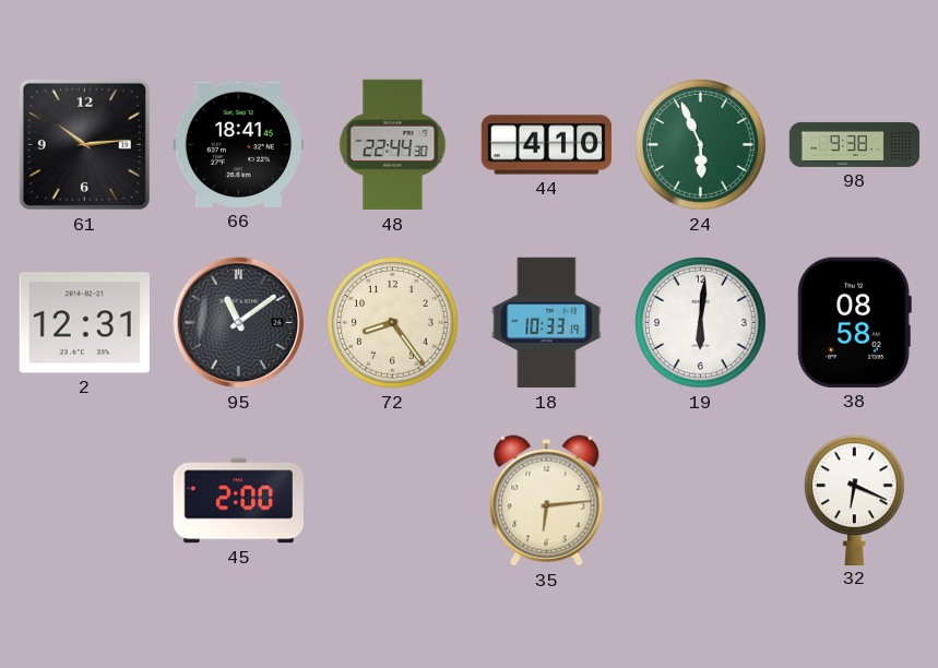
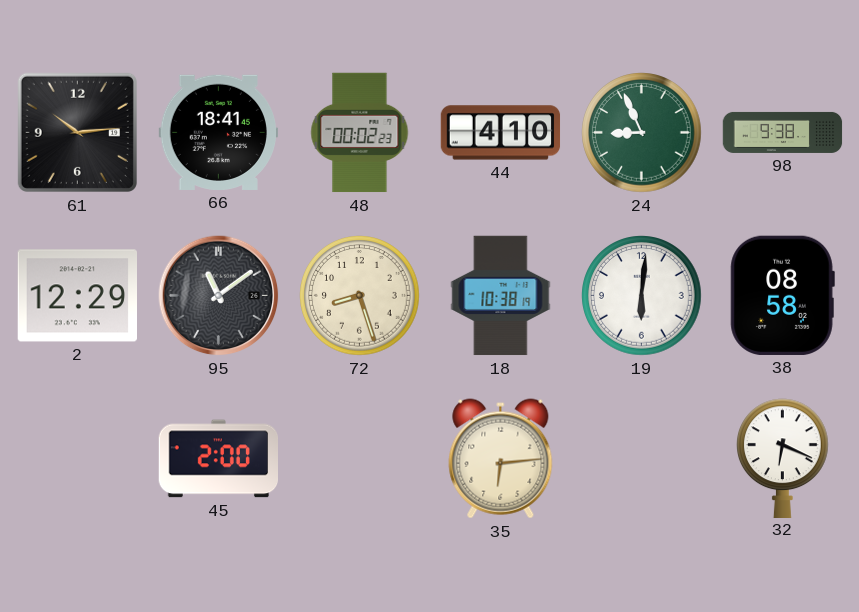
48: 22:44 -> 00:02
24: 5:56 -> 8:56
2: 12:31 -> 12:29
72: 8:24 -> 8:27
18: 10:33 -> 10:38
